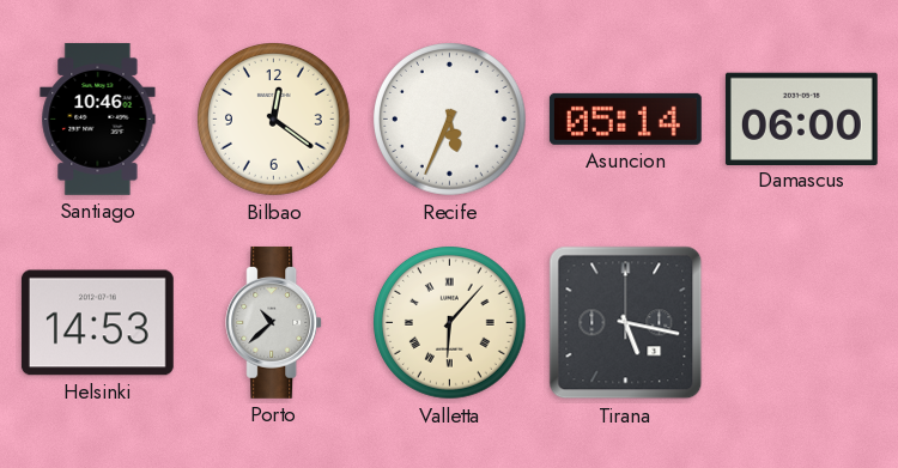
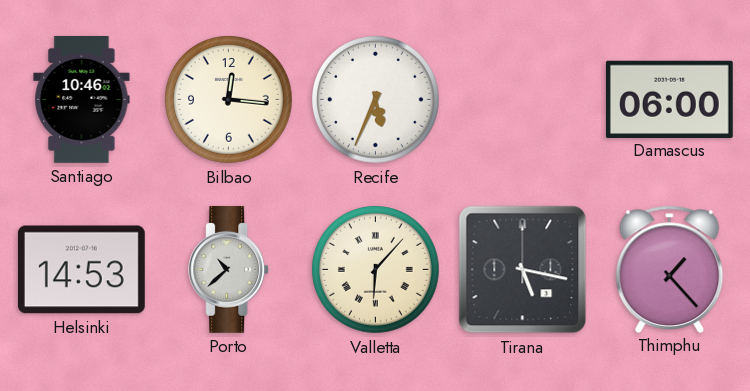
Bilbao: 12:21 -> 12:16
Asuncion: 05:14 -> none
Thimphu: none -> 1:23
